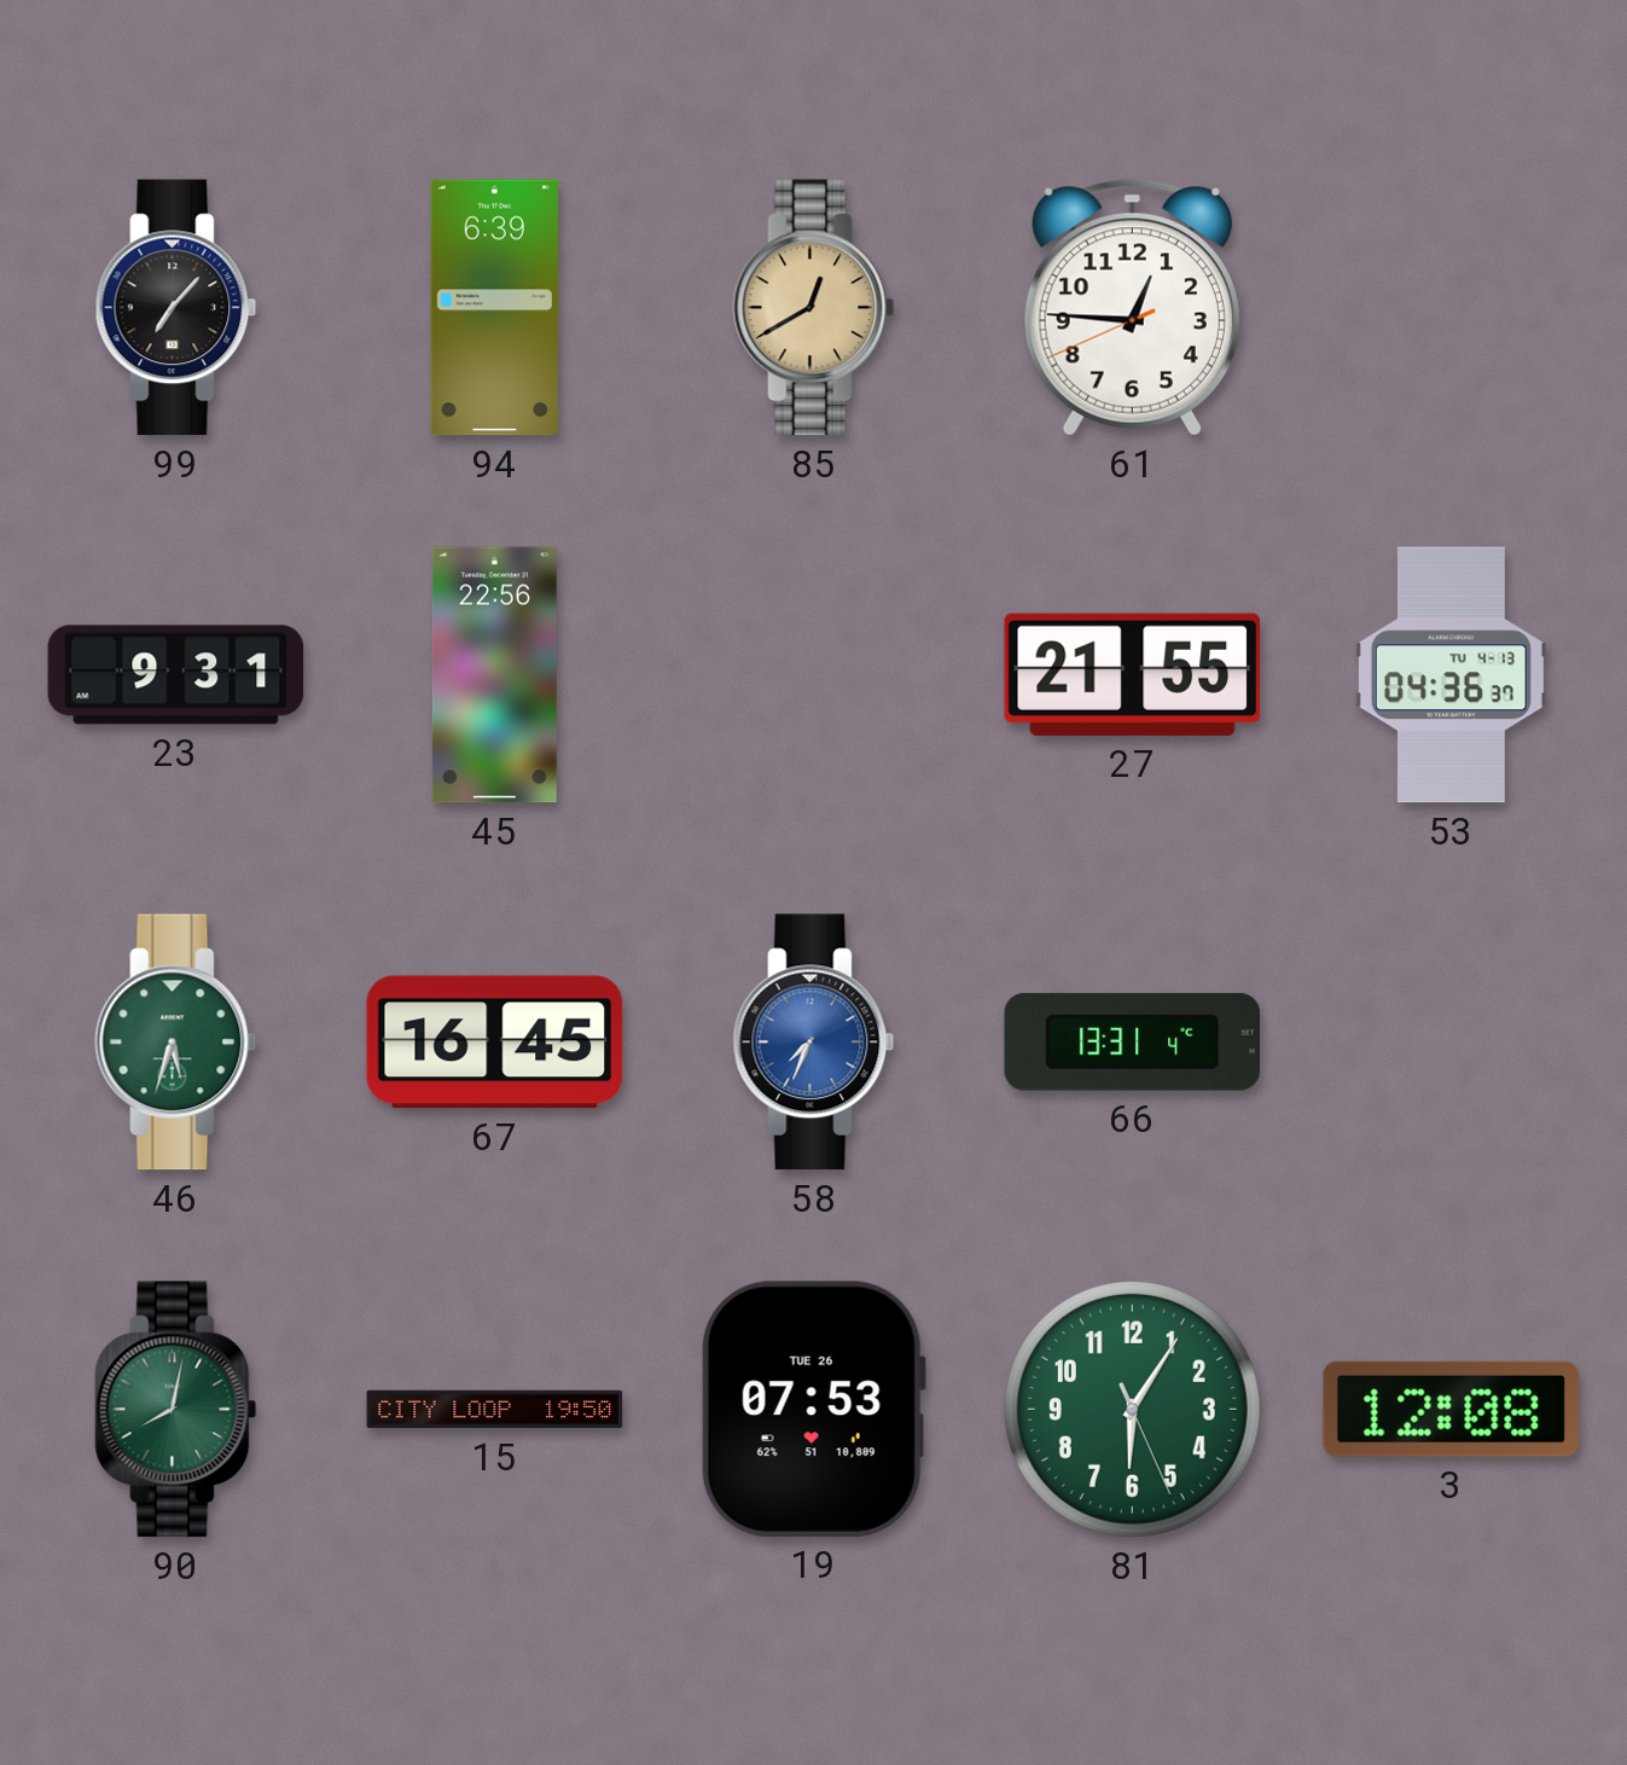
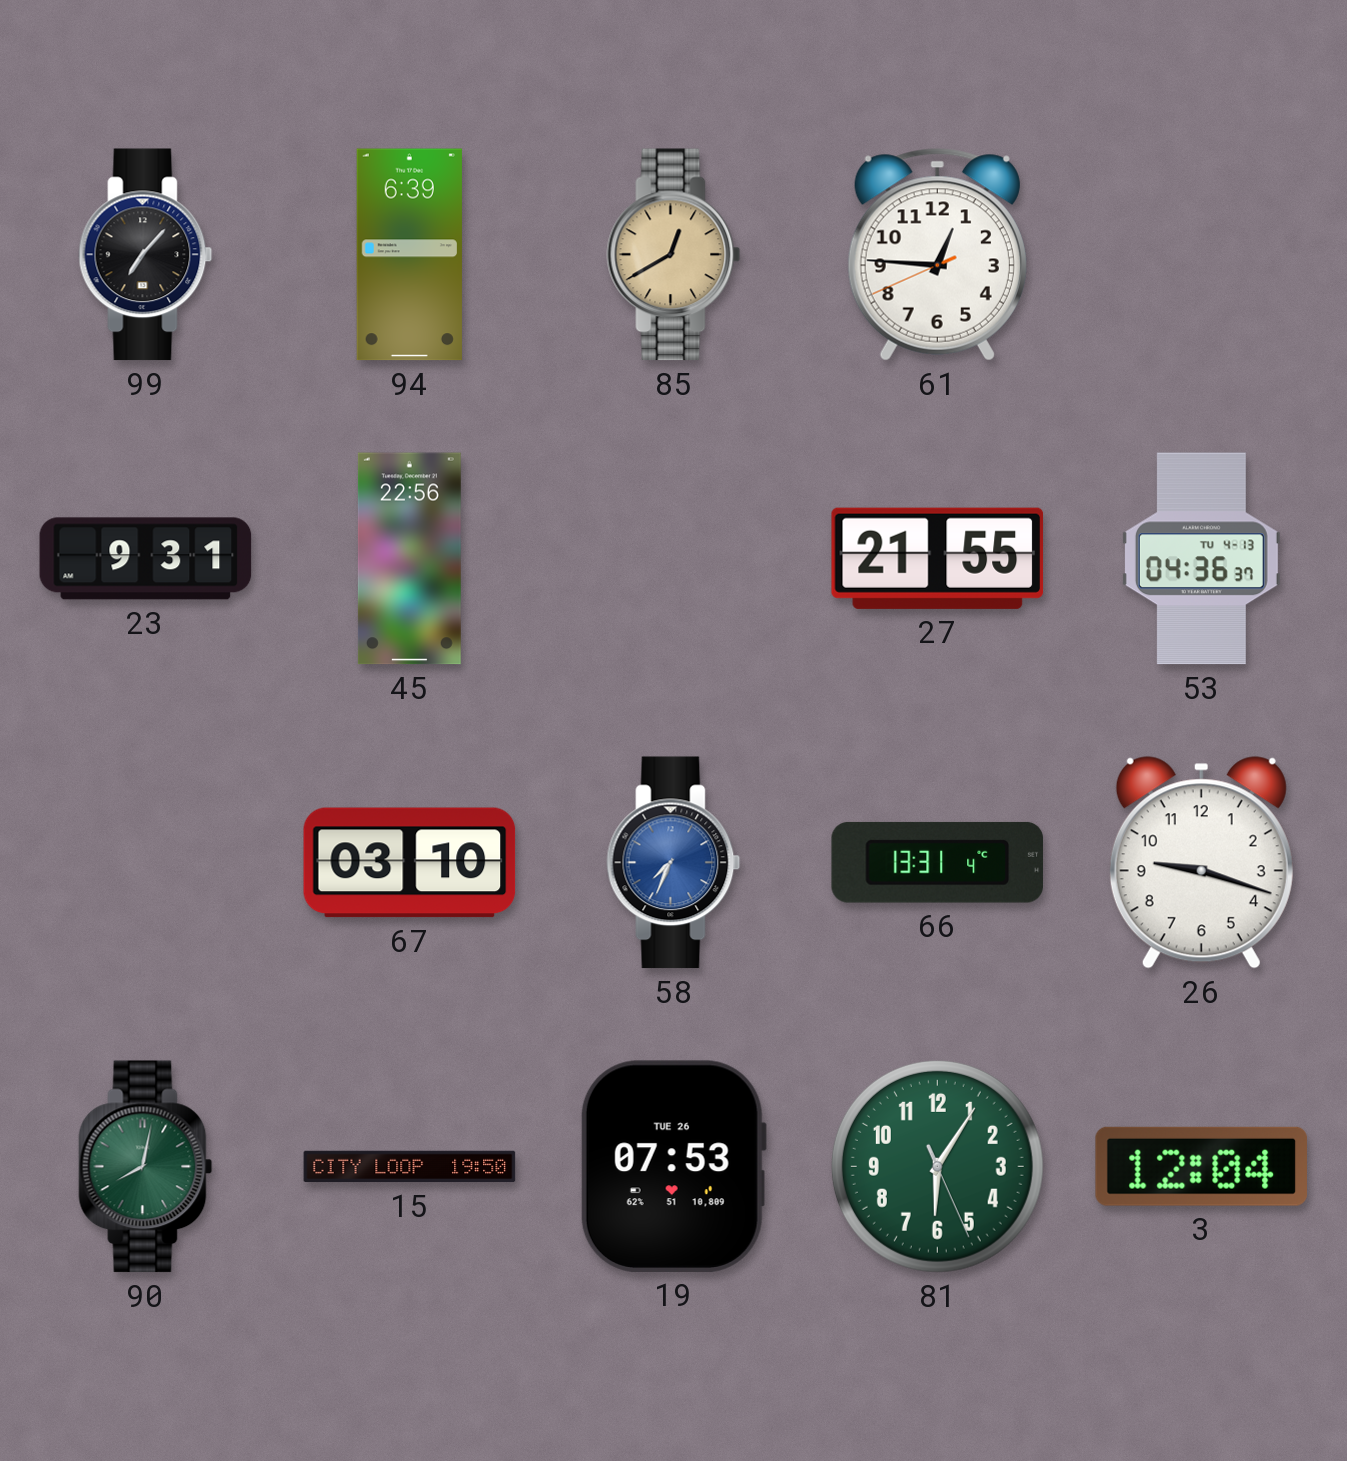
46: 5:33 -> none
67: 16:45 -> 03:10
26: none -> 9:18
3: 12:08 -> 12:04
